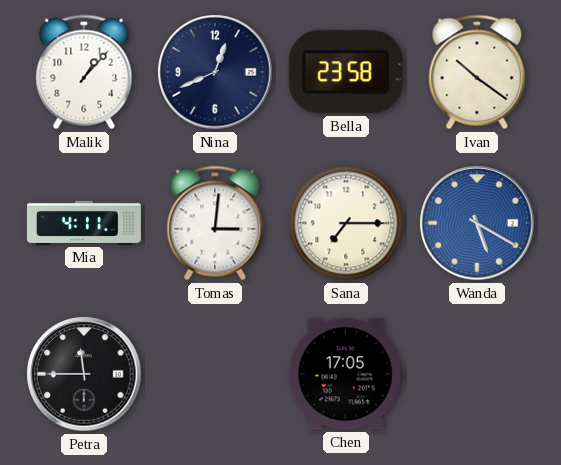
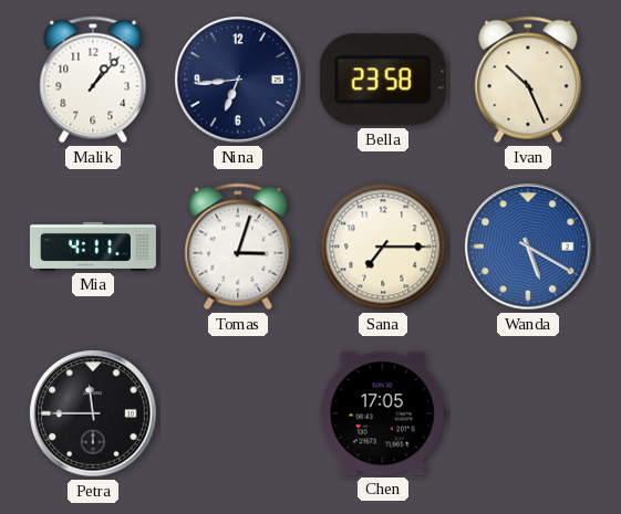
Nina: 12:41 -> 6:44
Ivan: 10:21 -> 10:26
Tomas: 3:01 -> 3:03
